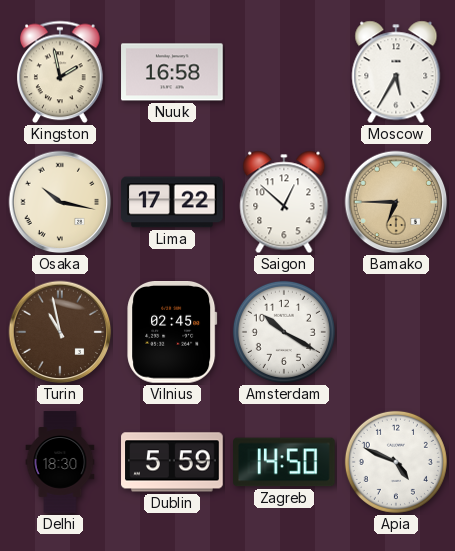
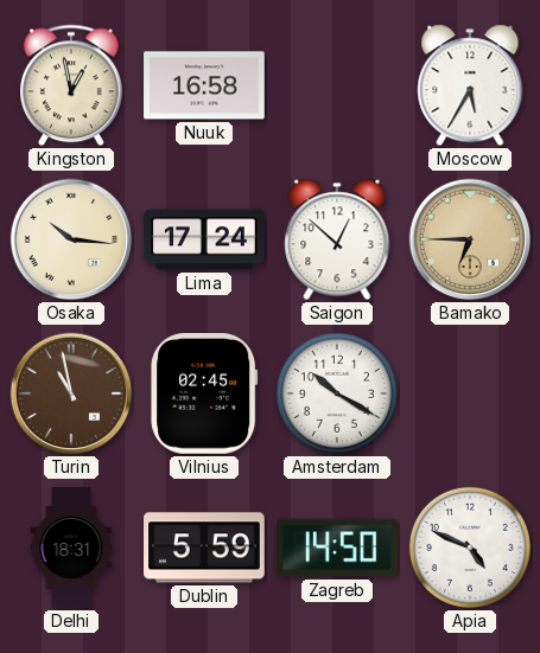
Kingston: 1:58 -> 12:58
Osaka: 10:17 -> 10:16
Lima: 17:22 -> 17:24
Delhi: 18:30 -> 18:31
